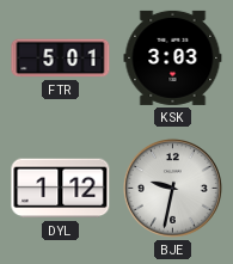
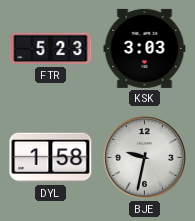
FTR: 5:01 -> 5:23
DYL: 1:12 -> 1:58
